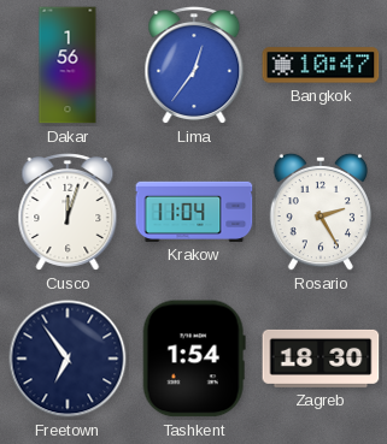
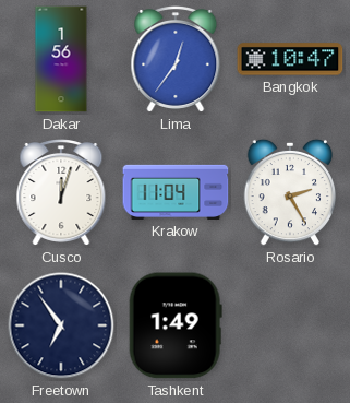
Tashkent: 1:54 -> 1:49
Zagreb: 18:30 -> none
